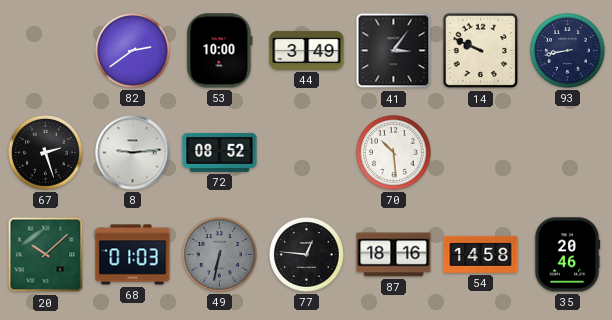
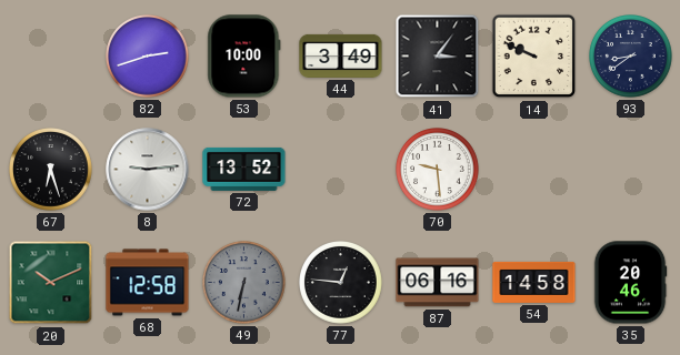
82: 2:39 -> 2:42
93: 8:43 -> 8:39
67: 2:27 -> 6:27
72: 08:52 -> 13:52
70: 10:29 -> 9:29
20: 10:08 -> 10:11
68: 01:03 -> 12:58
87: 18:16 -> 06:16
